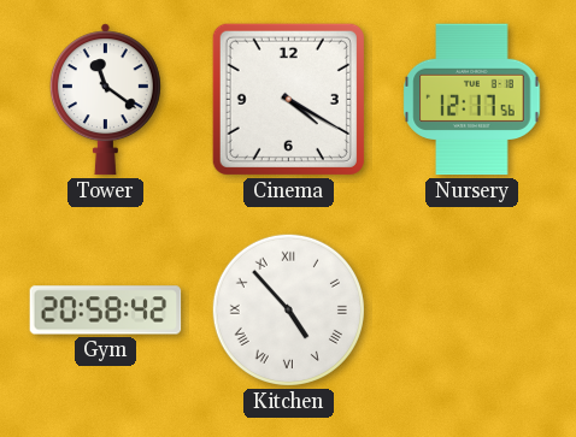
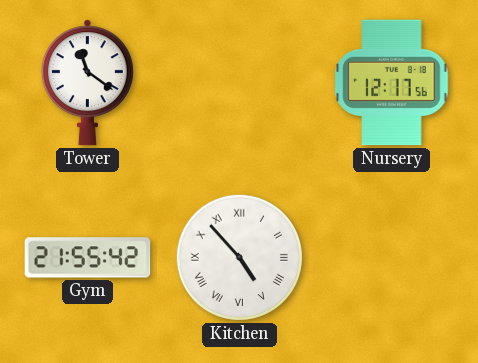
Cinema: 4:20 -> none
Gym: 20:58 -> 21:55
